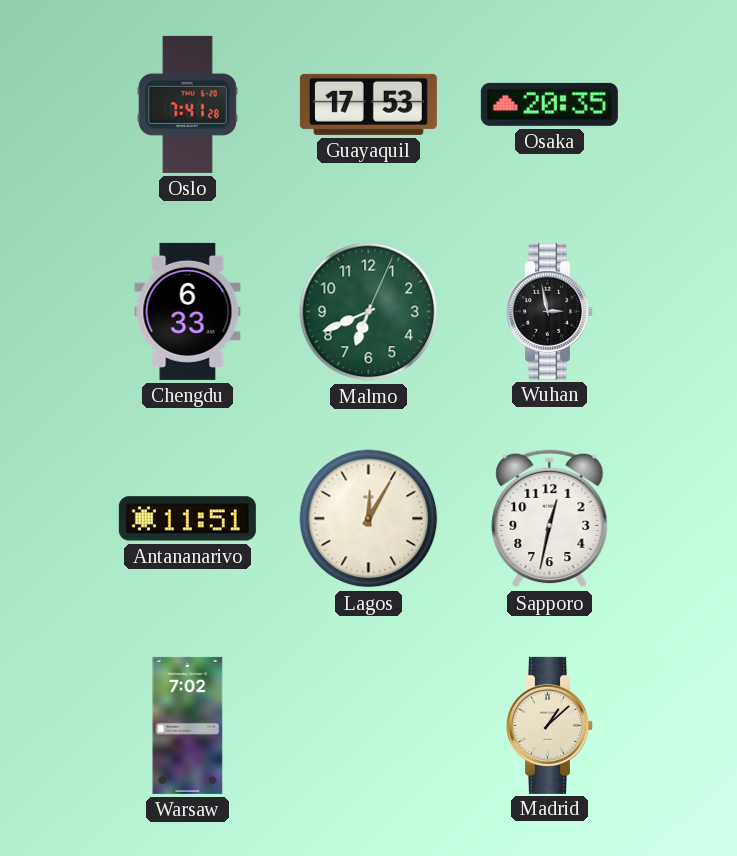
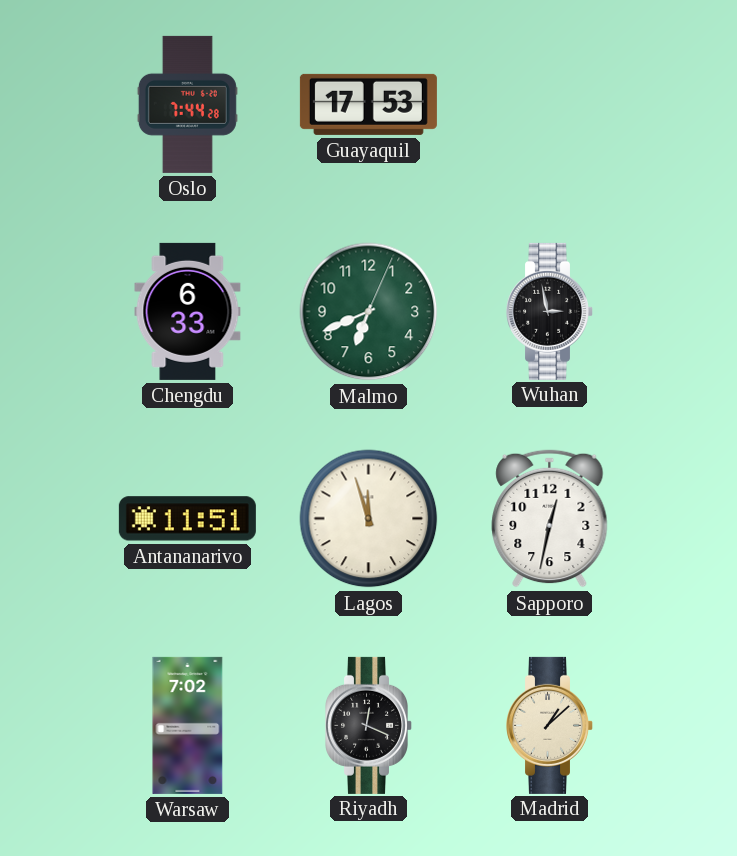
Oslo: 7:41 -> 7:44
Osaka: 20:35 -> none
Lagos: 12:05 -> 11:57
Riyadh: none -> 12:19
